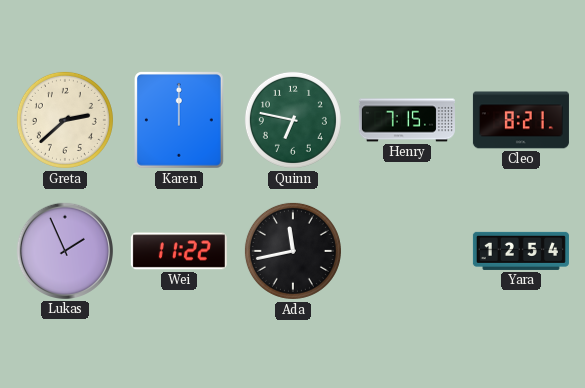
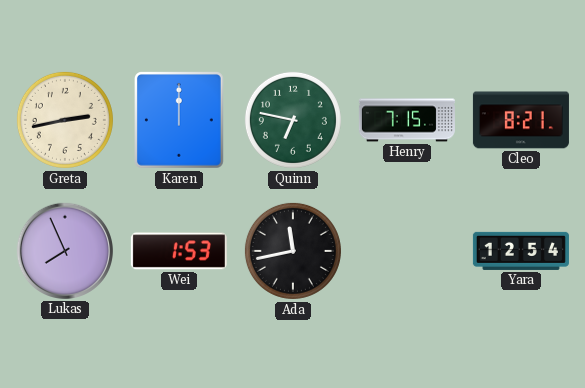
Greta: 2:38 -> 2:43
Lukas: 1:56 -> 7:56
Wei: 11:22 -> 1:53
